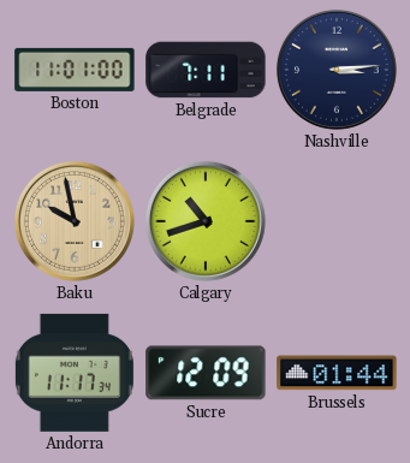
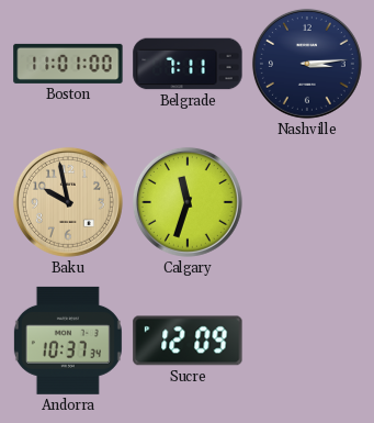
Calgary: 10:42 -> 11:33
Andorra: 11:17 -> 10:37
Brussels: 01:44 -> none
